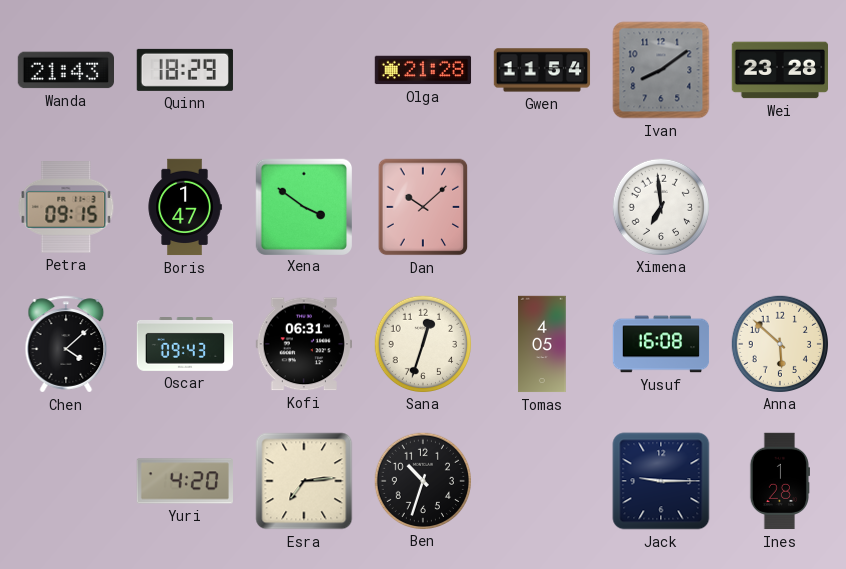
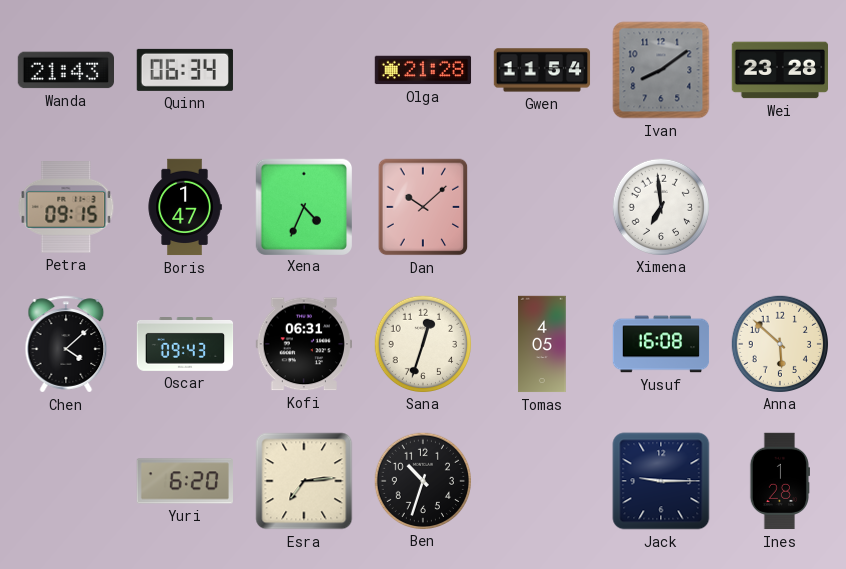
Quinn: 18:29 -> 06:34
Xena: 3:51 -> 4:34
Yuri: 4:20 -> 6:20
